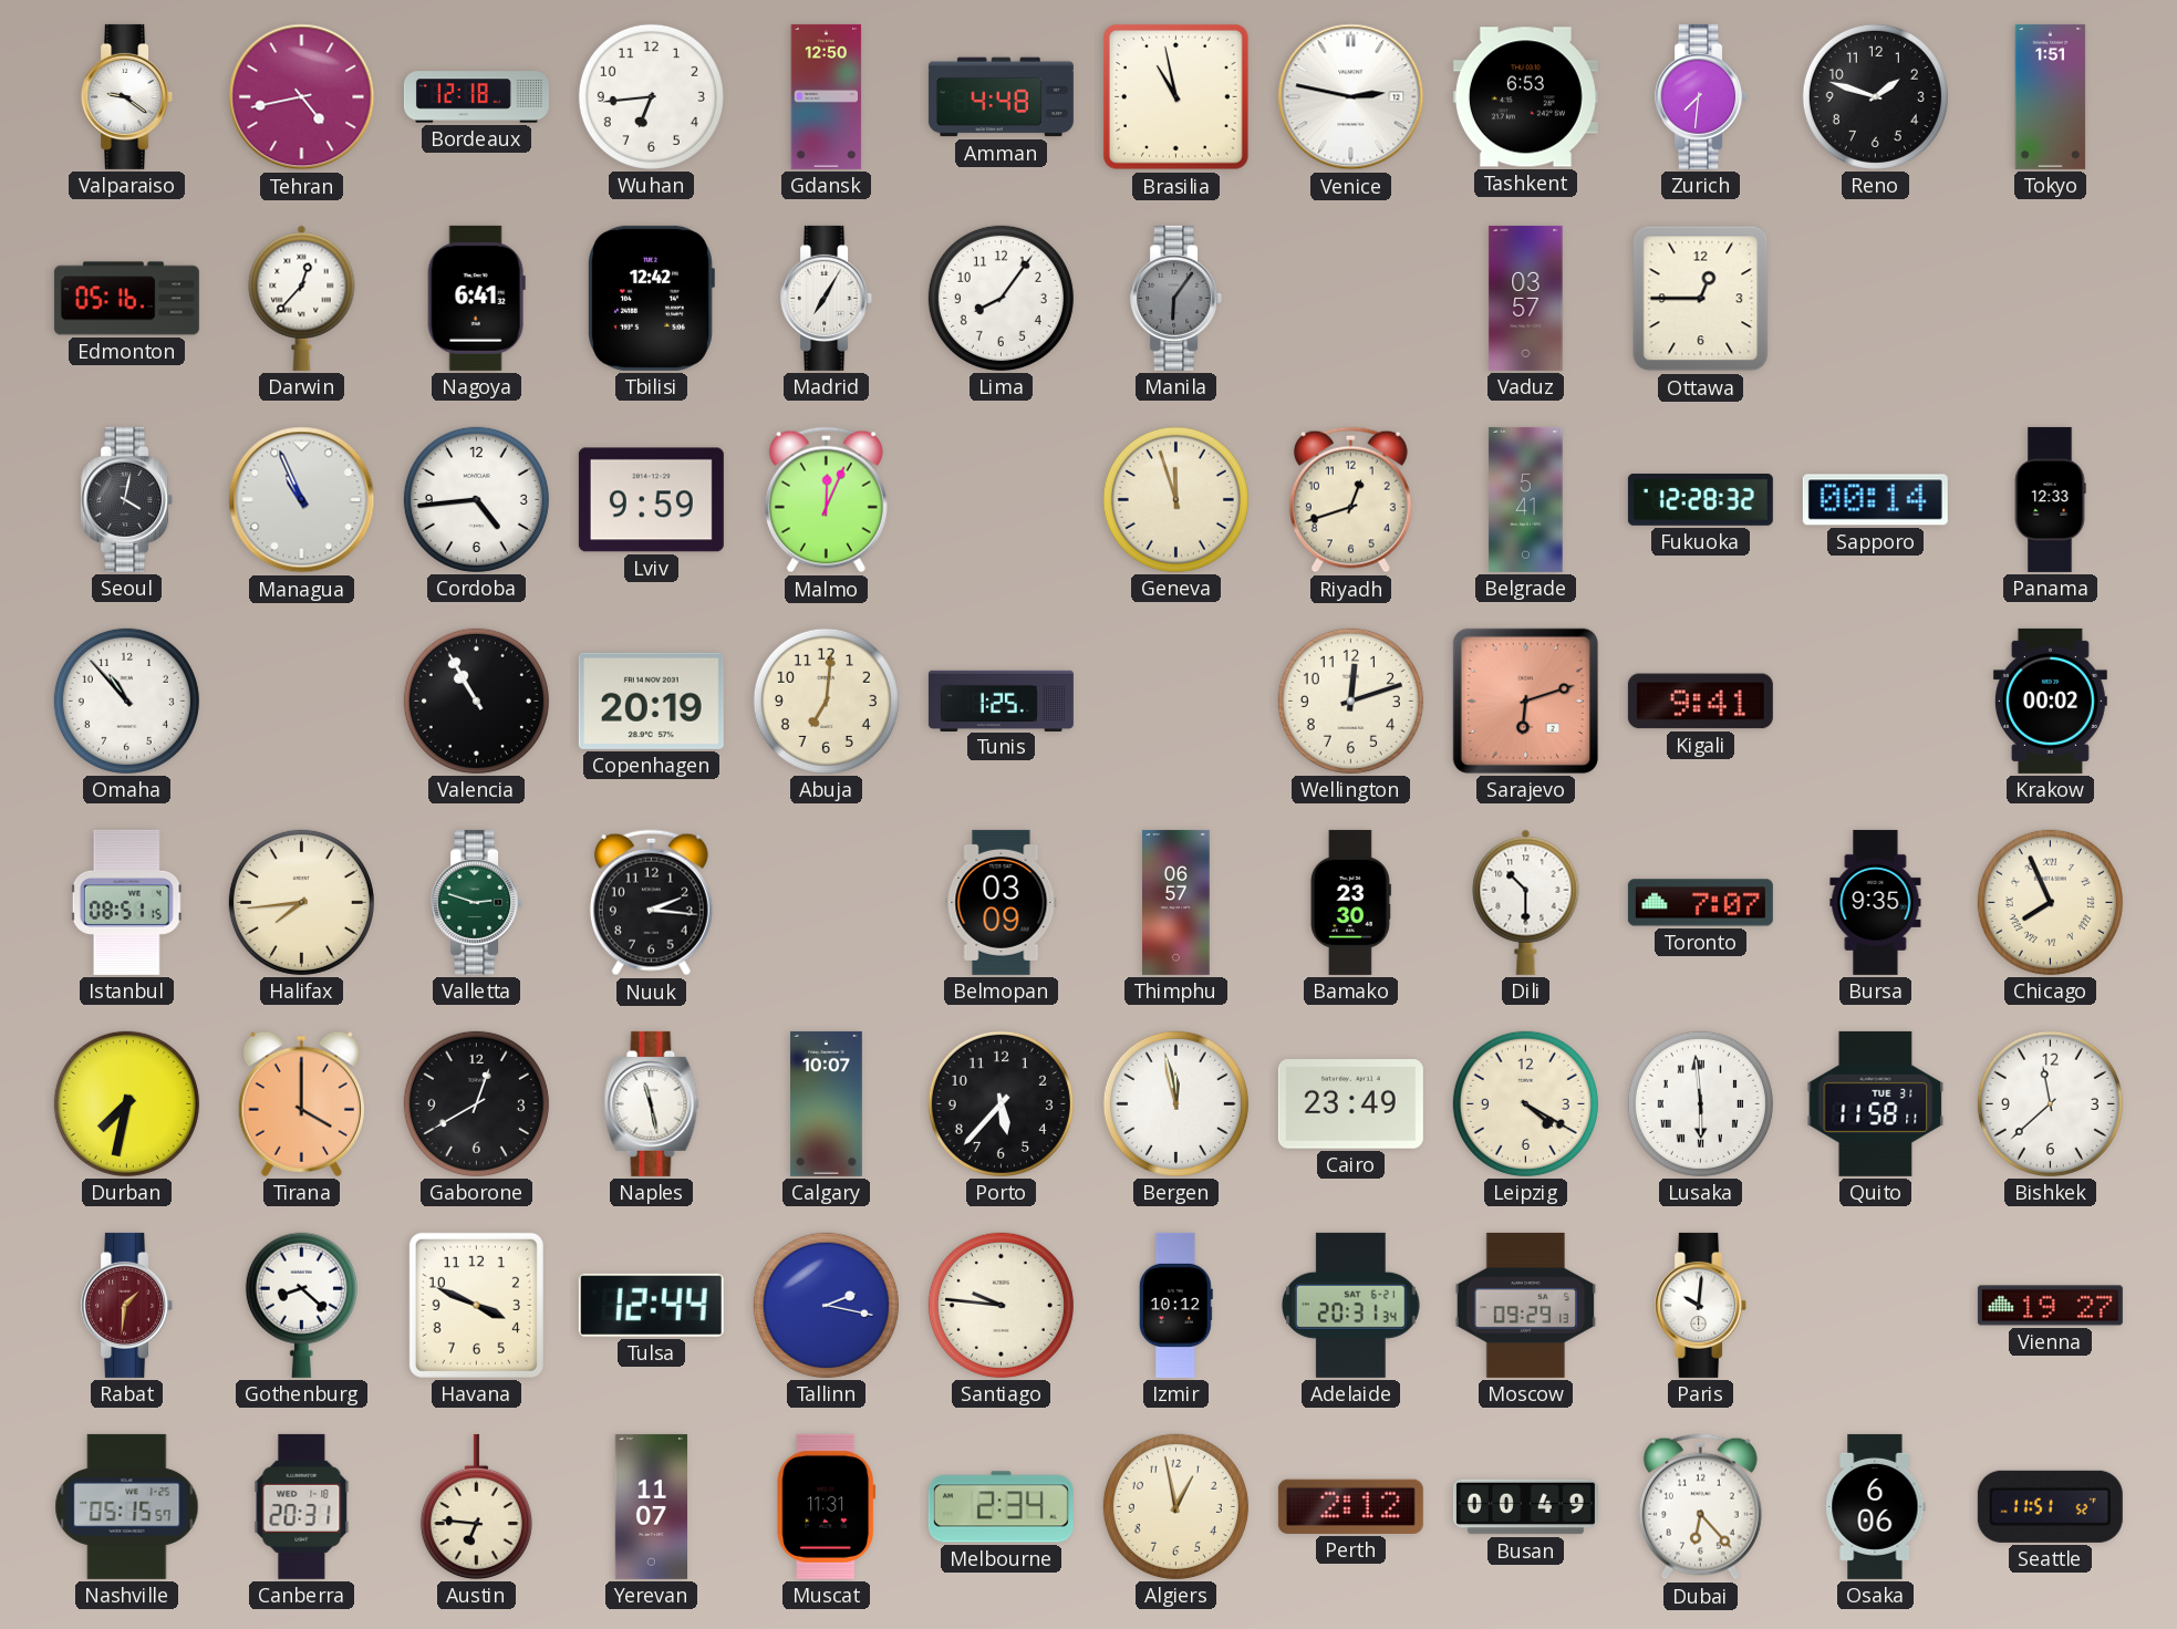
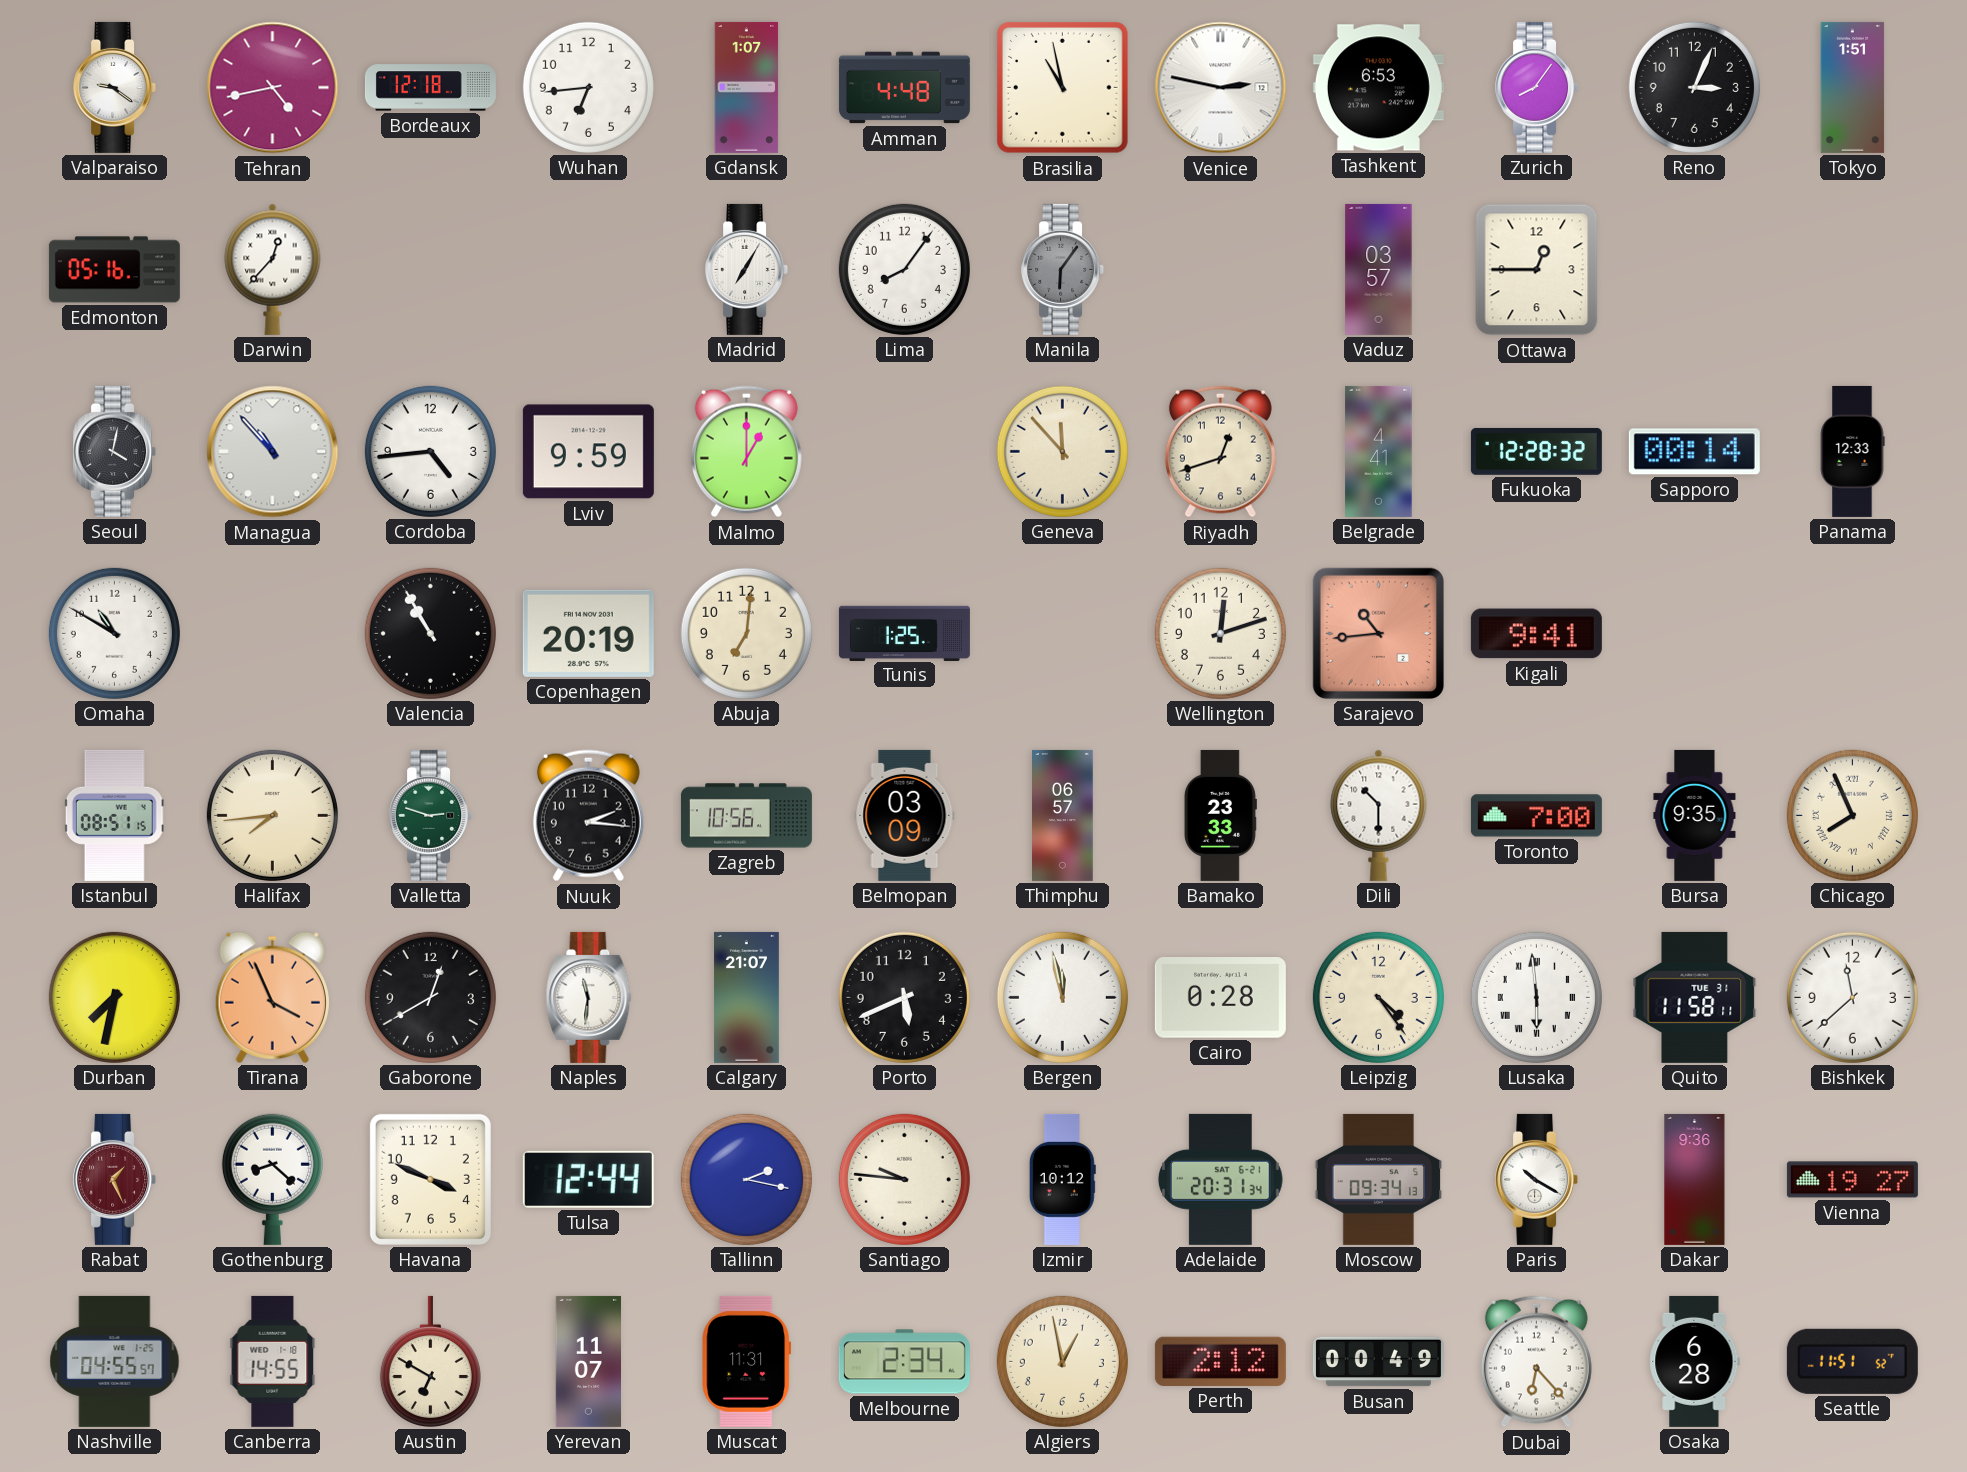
Gdansk: 12:50 -> 1:07
Zurich: 7:31 -> 8:06
Reno: 1:48 -> 3:04
Nagoya: 6:41 -> none
Tbilisi: 12:42 -> none
Managua: 10:56 -> 10:53
Malmo: 12:04 -> 1:00
Geneva: 11:57 -> 11:53
Belgrade: 5:41 -> 4:41
Omaha: 10:53 -> 10:50
Sarajevo: 6:12 -> 10:44
Krakow: 00:02 -> none
Zagreb: none -> 10:56
Bamako: 23:30 -> 23:33
Toronto: 7:07 -> 7:00
Tirana: 4:00 -> 3:56
Naples: 11:28 -> 11:31
Calgary: 10:07 -> 21:07
Porto: 5:37 -> 5:41
Cairo: 23:49 -> 0:28
Leipzig: 4:20 -> 4:24
Rabat: 1:31 -> 1:26
Moscow: 09:29 -> 09:34
Paris: 10:01 -> 10:20
Dakar: none -> 9:36
Nashville: 05:15 -> 04:55
Canberra: 20:31 -> 14:55
Austin: 6:46 -> 6:50
Osaka: 6:06 -> 6:28
